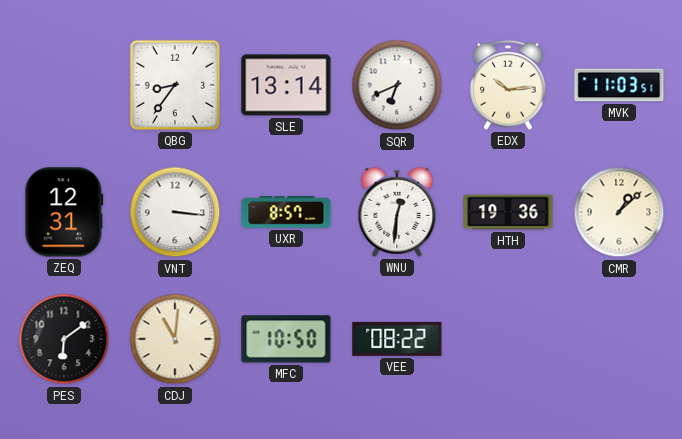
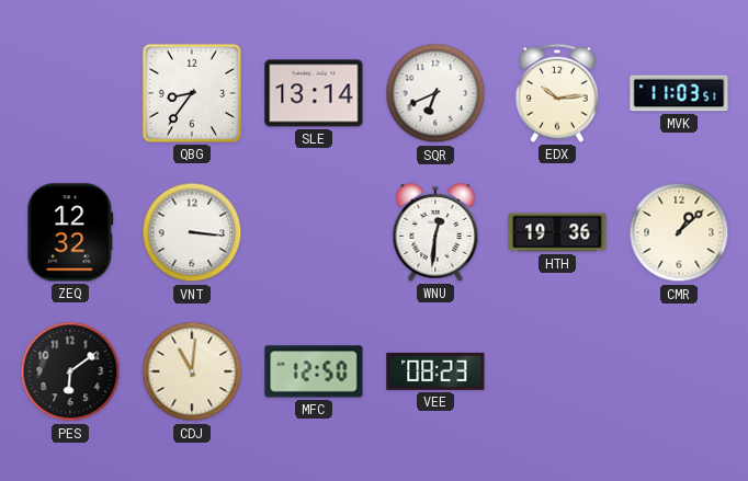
ZEQ: 12:31 -> 12:32
UXR: 8:57 -> none
MFC: 10:50 -> 12:50
VEE: 08:22 -> 08:23
